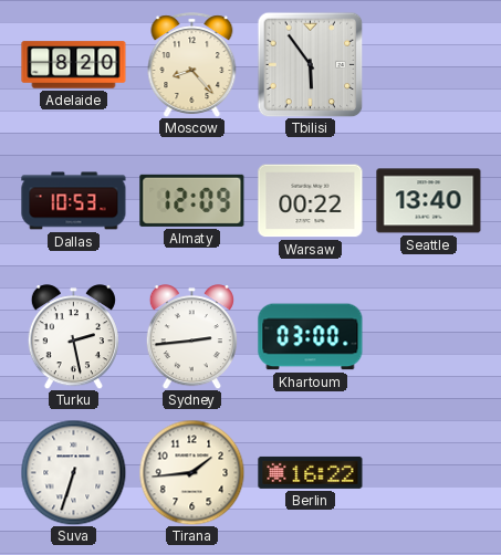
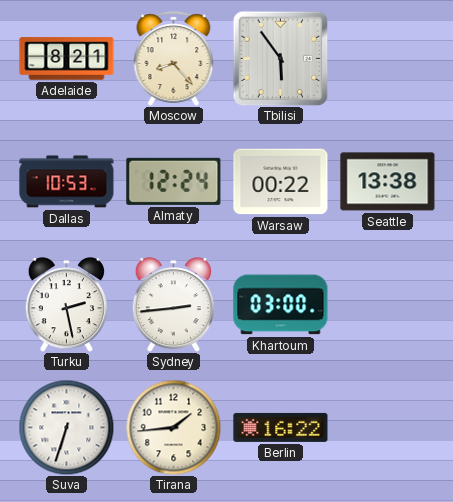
Adelaide: 8:20 -> 8:21
Almaty: 12:09 -> 12:24
Seattle: 13:40 -> 13:38
